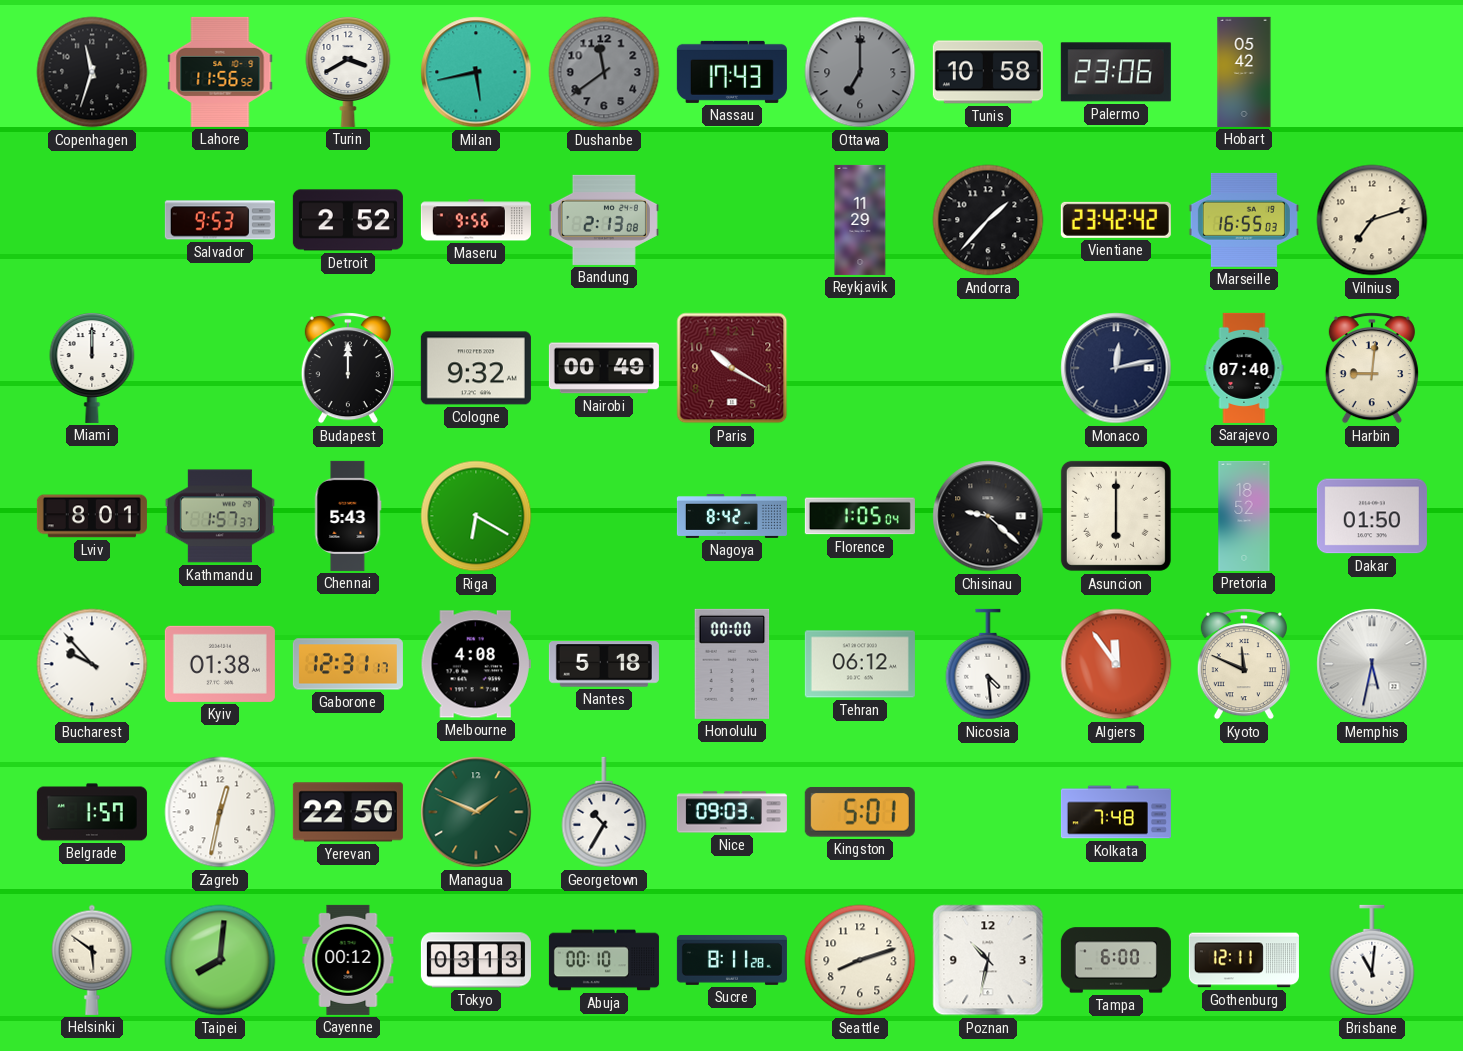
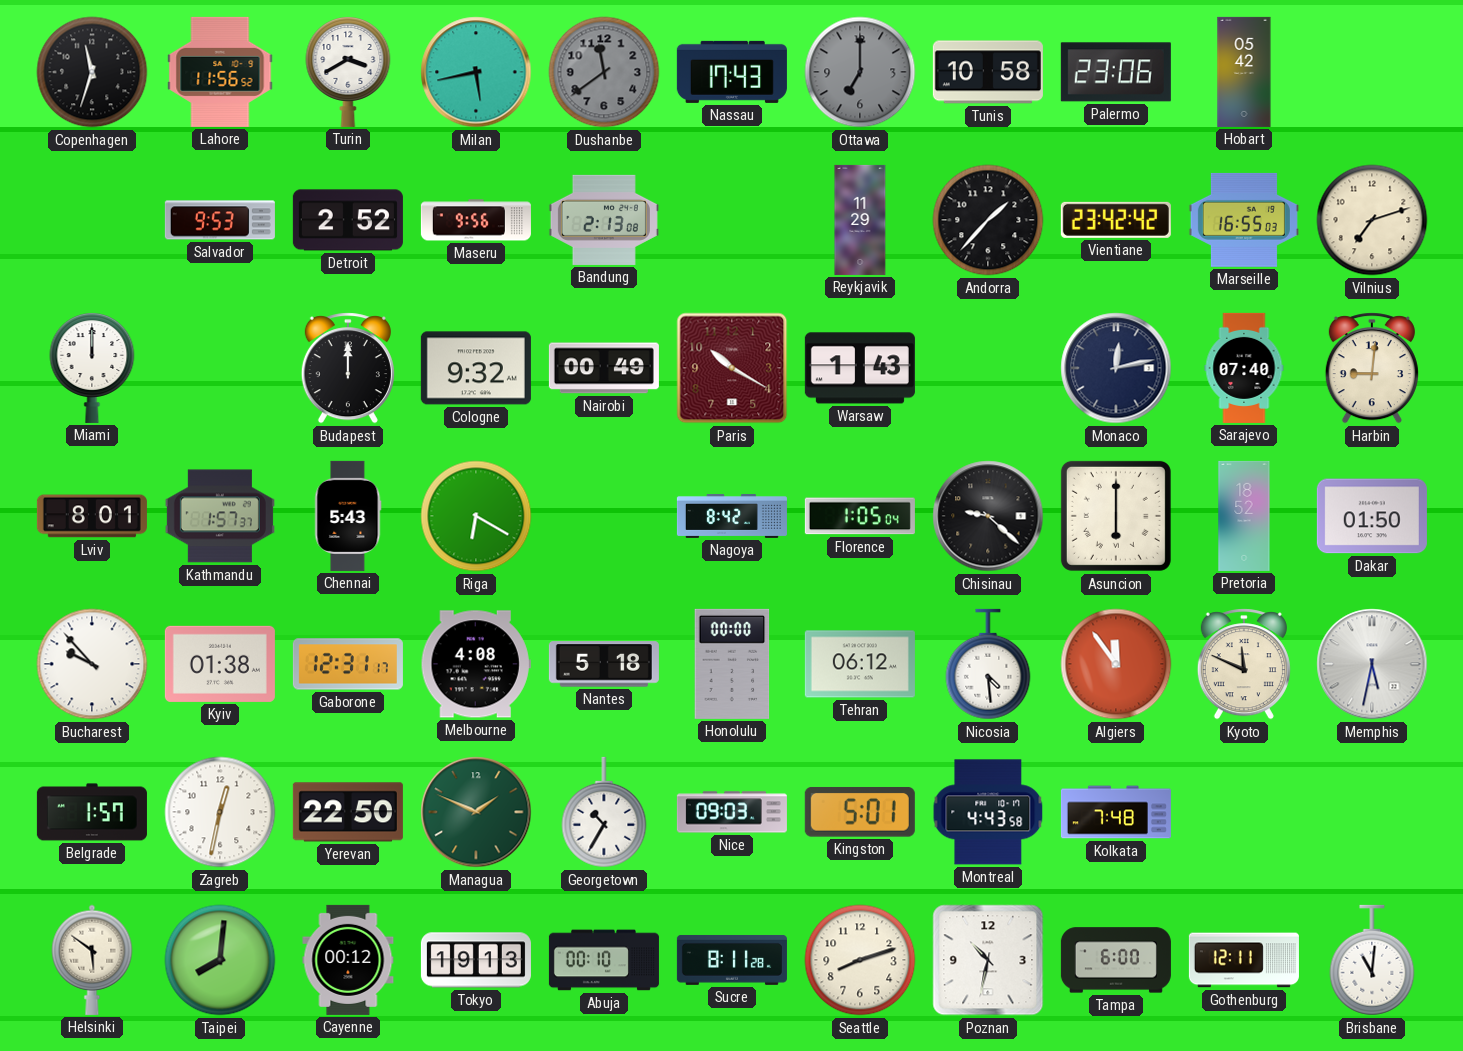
Warsaw: none -> 1:43
Montreal: none -> 4:43
Tokyo: 03:13 -> 19:13
